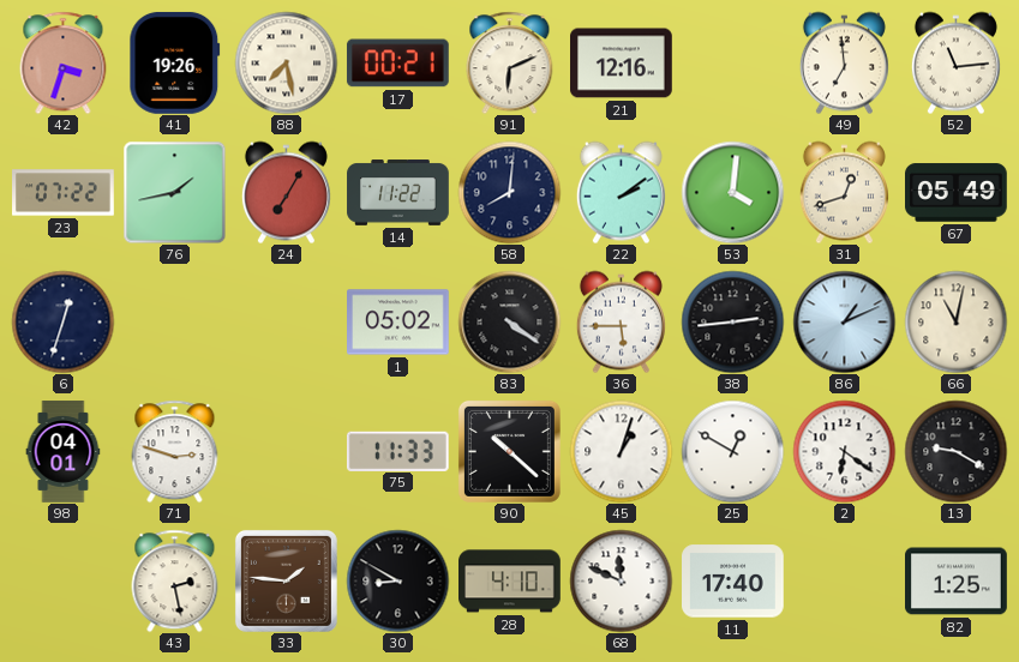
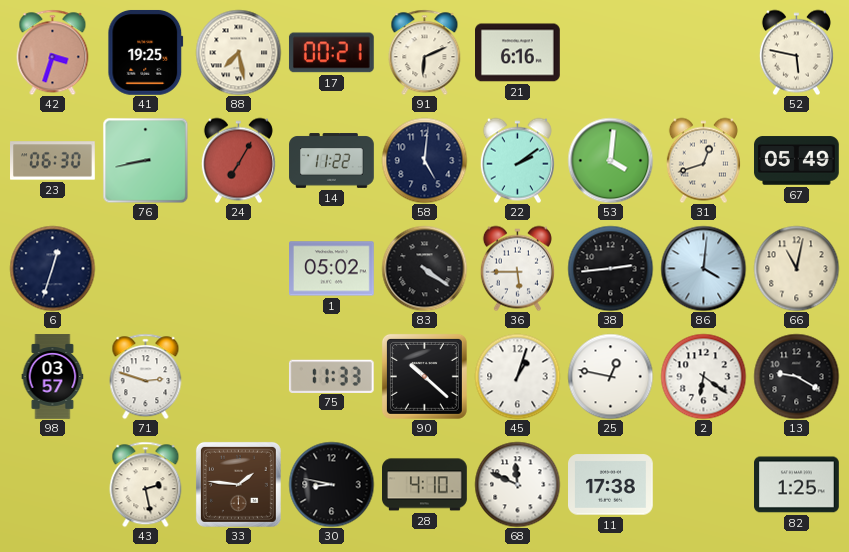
41: 19:26 -> 19:25
21: 12:16 -> 6:16
49: 6:59 -> none
52: 11:14 -> 5:47
23: 07:22 -> 06:30
76: 1:43 -> 8:43
58: 8:01 -> 5:01
86: 1:11 -> 4:01
98: 04:01 -> 03:57
25: 12:50 -> 12:47
30: 8:50 -> 8:47
11: 17:40 -> 17:38
